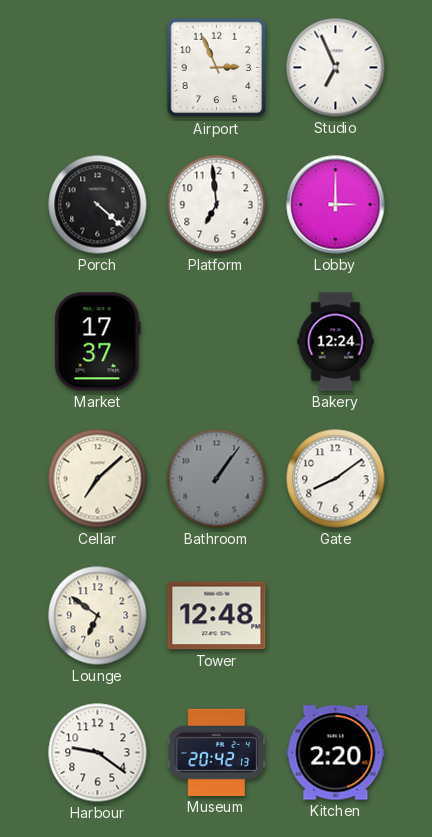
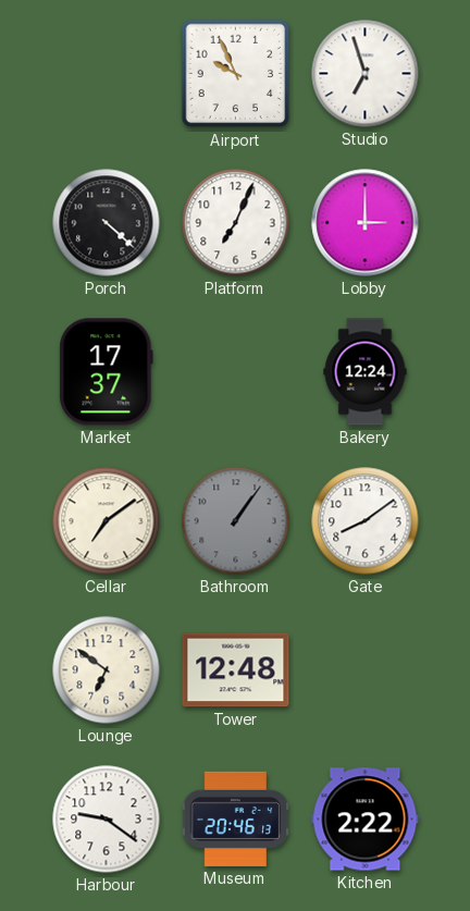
Airport: 2:56 -> 9:56
Studio: 6:56 -> 6:57
Platform: 6:59 -> 7:04
Cellar: 7:08 -> 7:09
Museum: 20:42 -> 20:46
Kitchen: 2:20 -> 2:22
